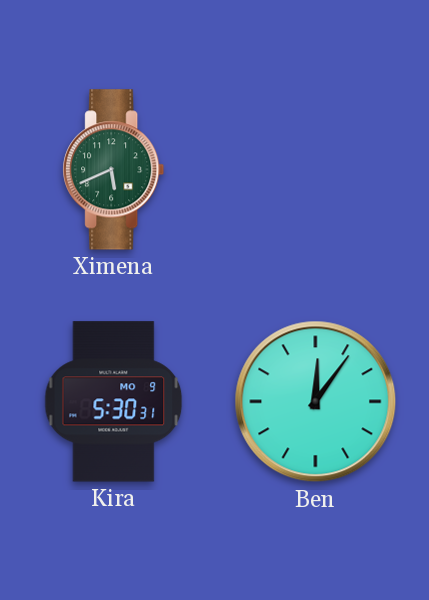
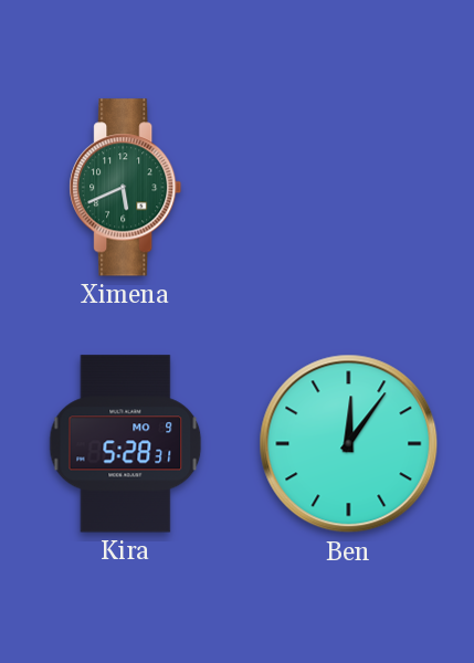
Kira: 5:30 -> 5:28
